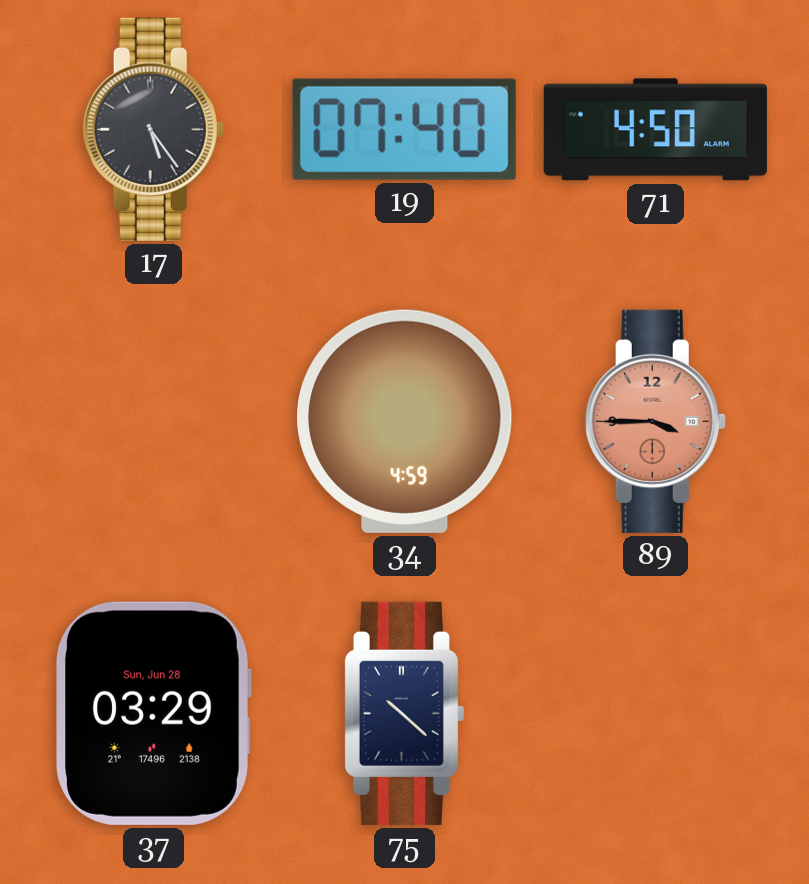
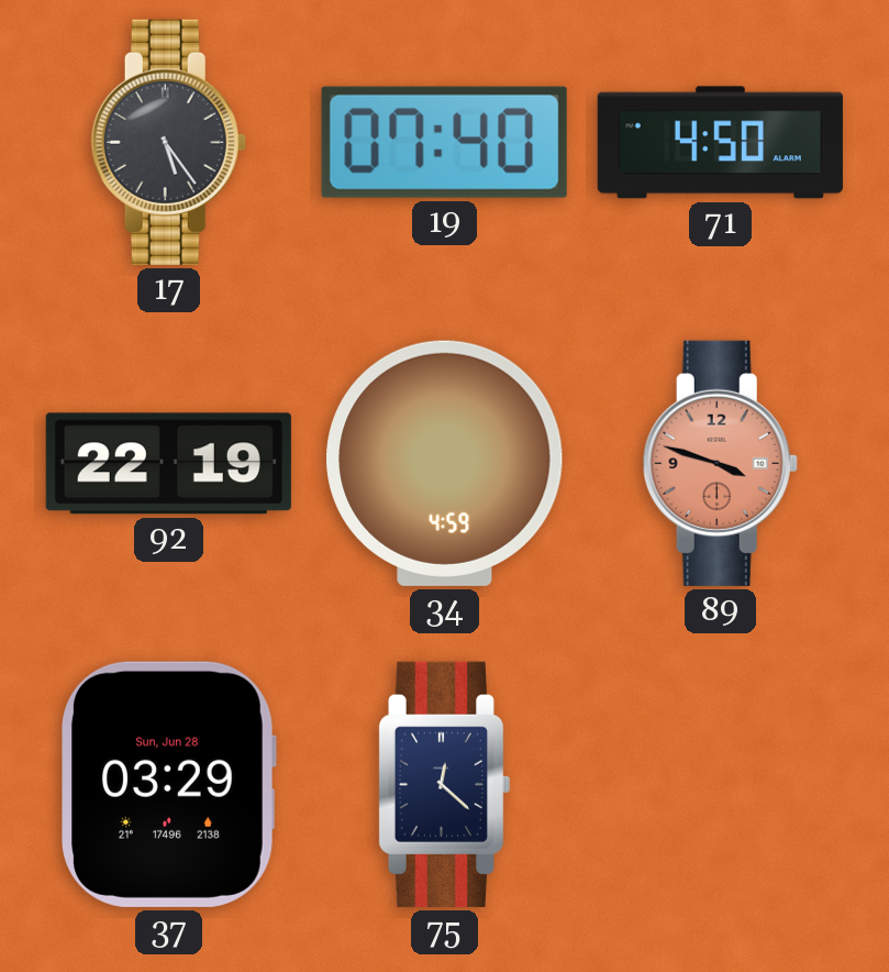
92: none -> 22:19
89: 3:45 -> 3:48
75: 10:22 -> 12:22
